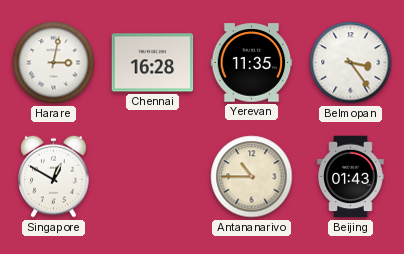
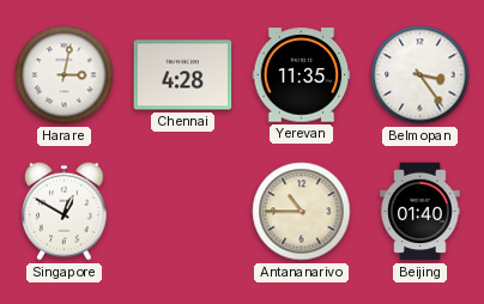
Chennai: 16:28 -> 4:28
Beijing: 01:43 -> 01:40
